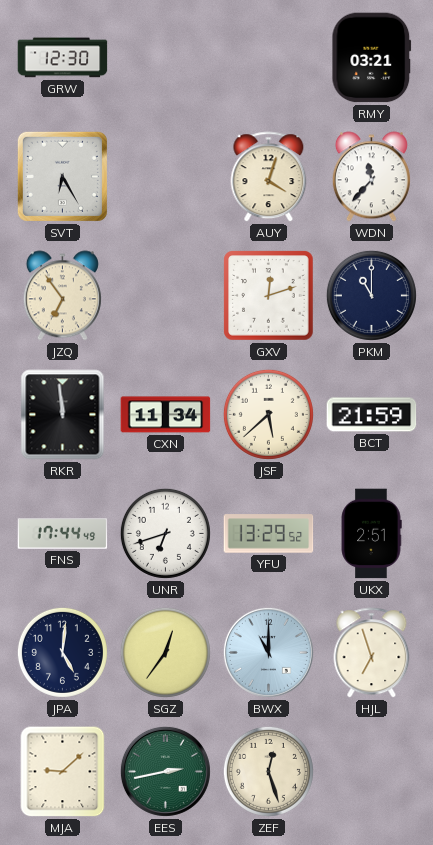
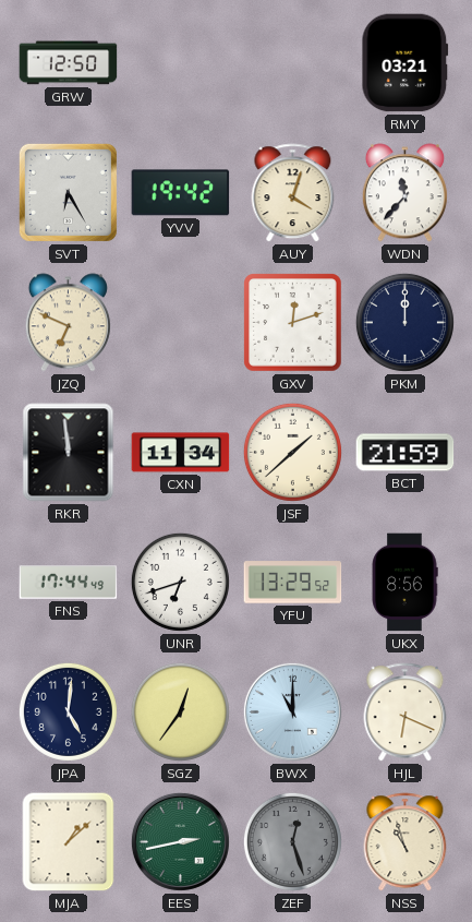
GRW: 12:30 -> 12:50
YVV: none -> 19:42
JZQ: 6:54 -> 6:49
PKM: 11:00 -> 12:00
JSF: 5:38 -> 1:38
UKX: 2:51 -> 8:56
HJL: 6:57 -> 6:19
MJA: 9:08 -> 1:08
ZEF dial: cream -> grey
NSS: none -> 10:57
